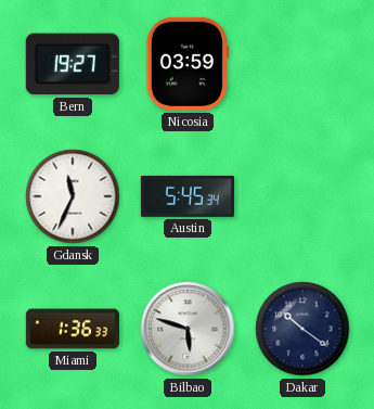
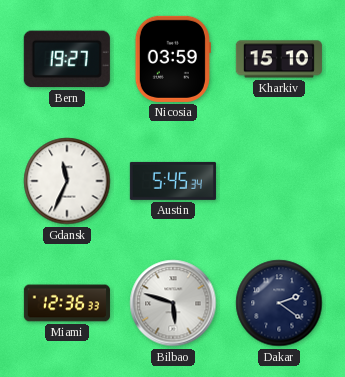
Kharkiv: none -> 15:10
Miami: 1:36 -> 12:36
Dakar: 10:21 -> 2:21
